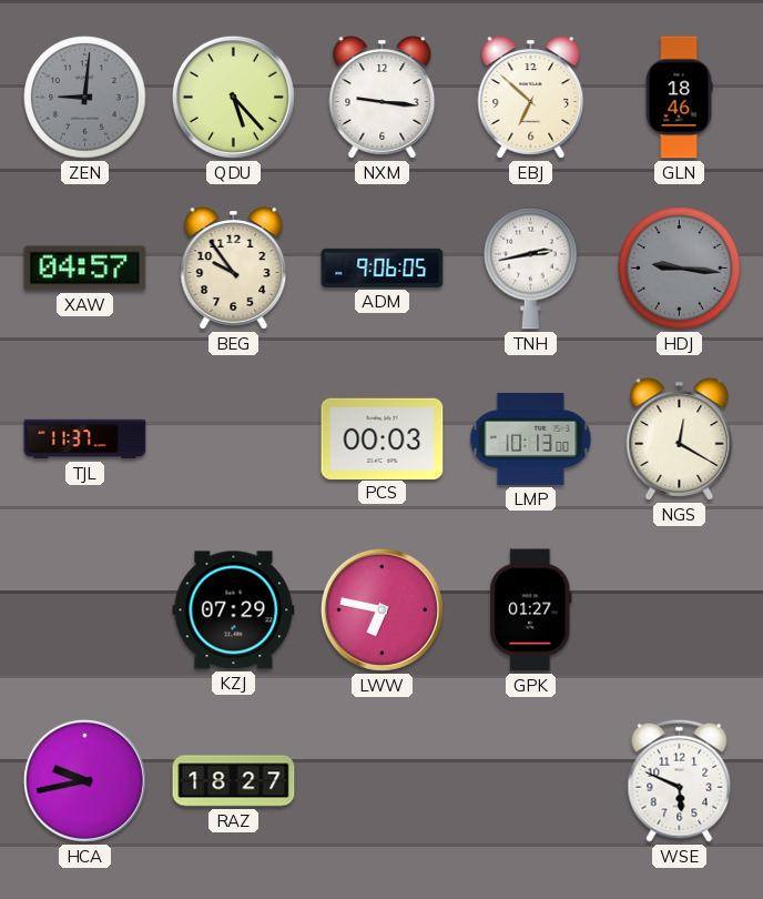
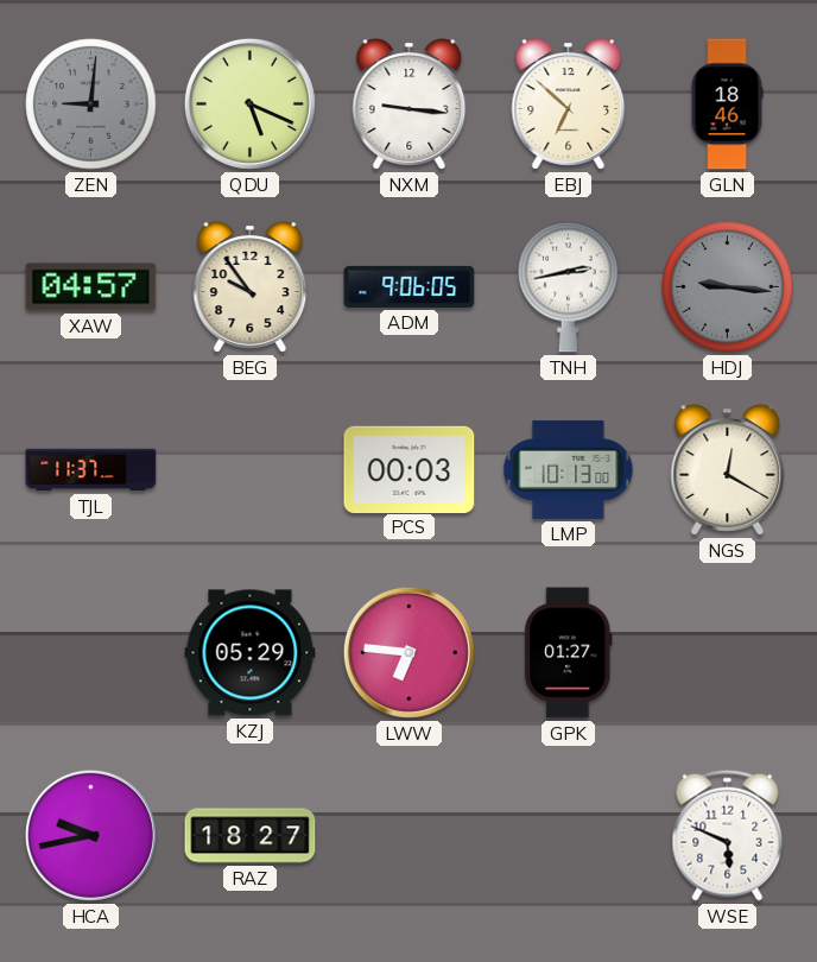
QDU: 5:23 -> 5:19
KZJ: 07:29 -> 05:29
LWW: 6:47 -> 6:46
